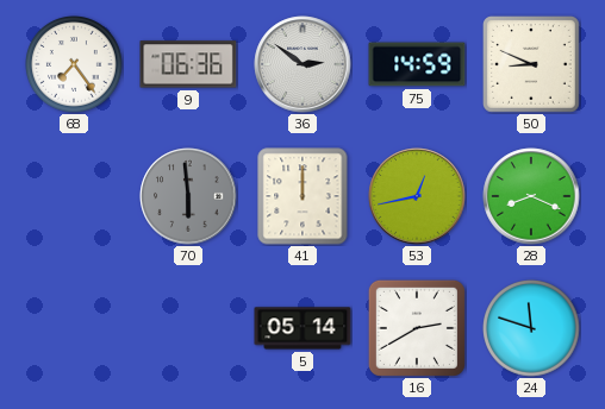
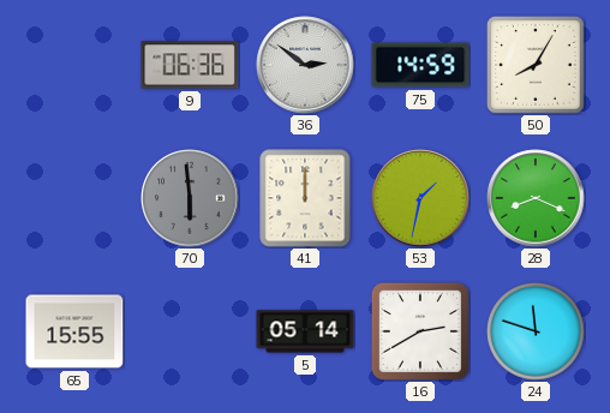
68: 7:24 -> none
50: 8:49 -> 8:05
53: 12:43 -> 1:32
65: none -> 15:55
